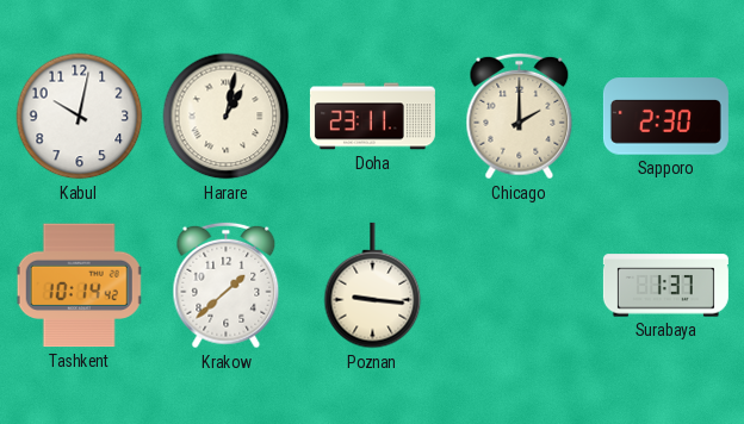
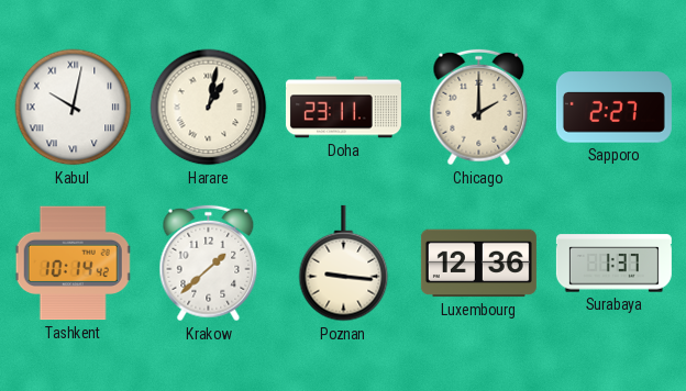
Kabul numerals: Arabic -> Roman
Sapporo: 2:30 -> 2:27
Luxembourg: none -> 12:36
